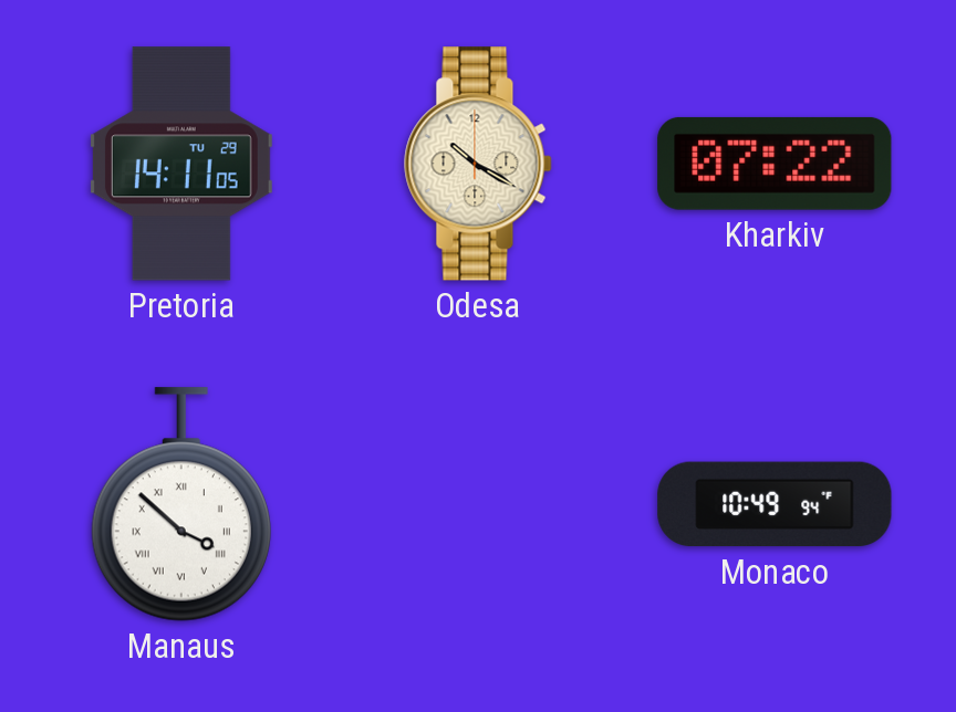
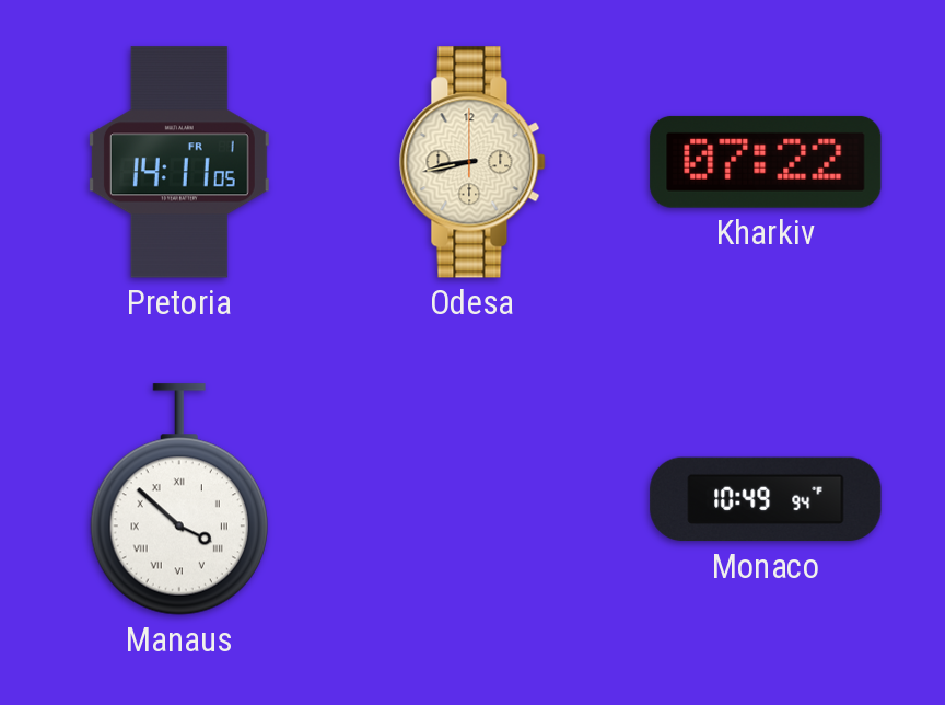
Pretoria date: TU 29 -> FR 1
Odesa: 10:20 -> 8:43
